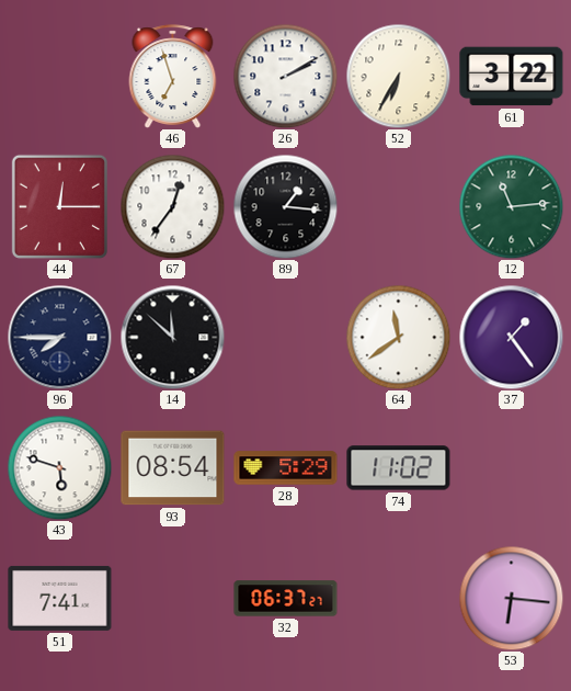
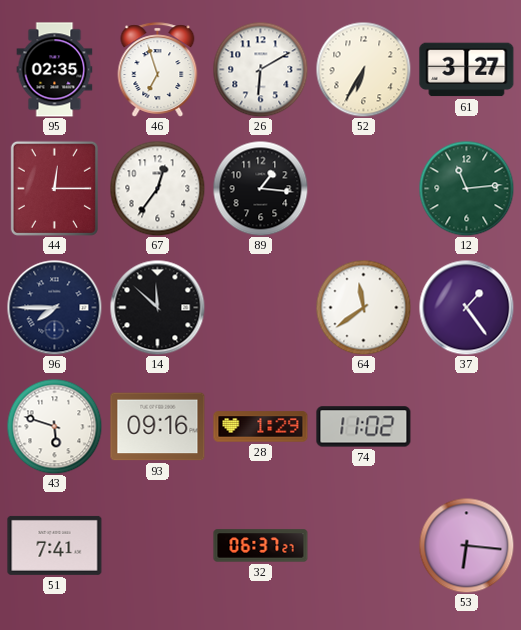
95: none -> 02:35
26: 2:10 -> 6:10
61: 3:22 -> 3:27
93: 08:54 -> 09:16
28: 5:29 -> 1:29
